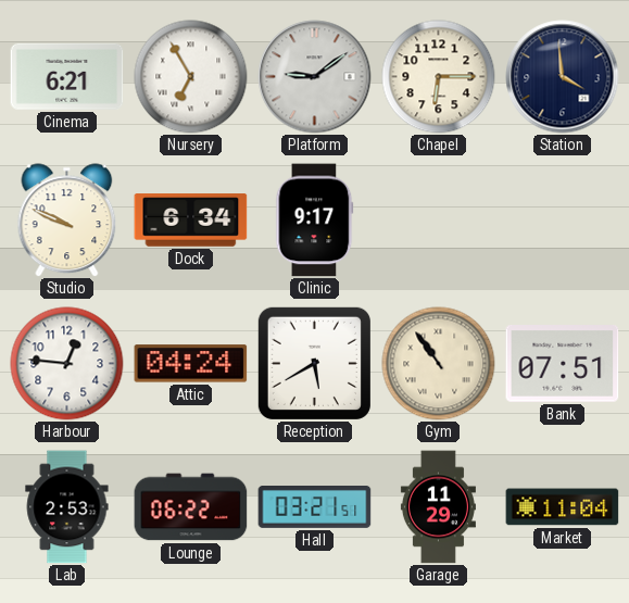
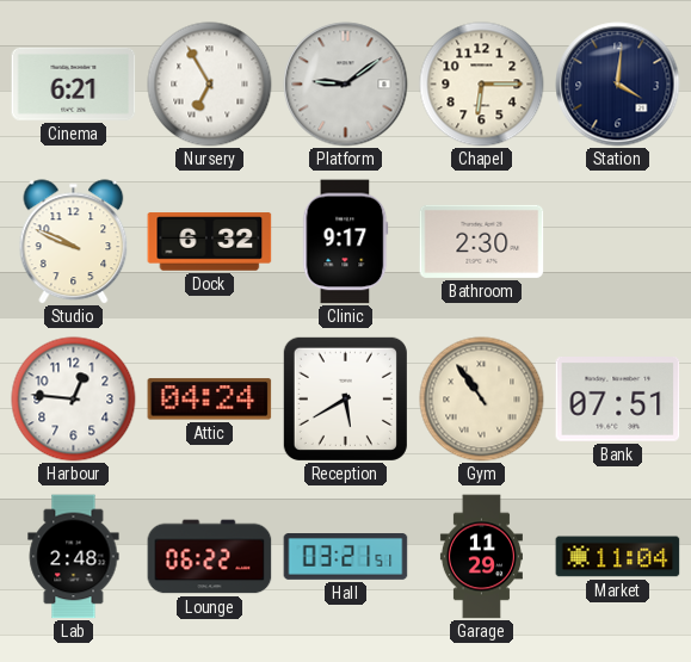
Station: 3:59 -> 4:01
Dock: 6:34 -> 6:32
Bathroom: none -> 2:30
Lab: 2:53 -> 2:48
